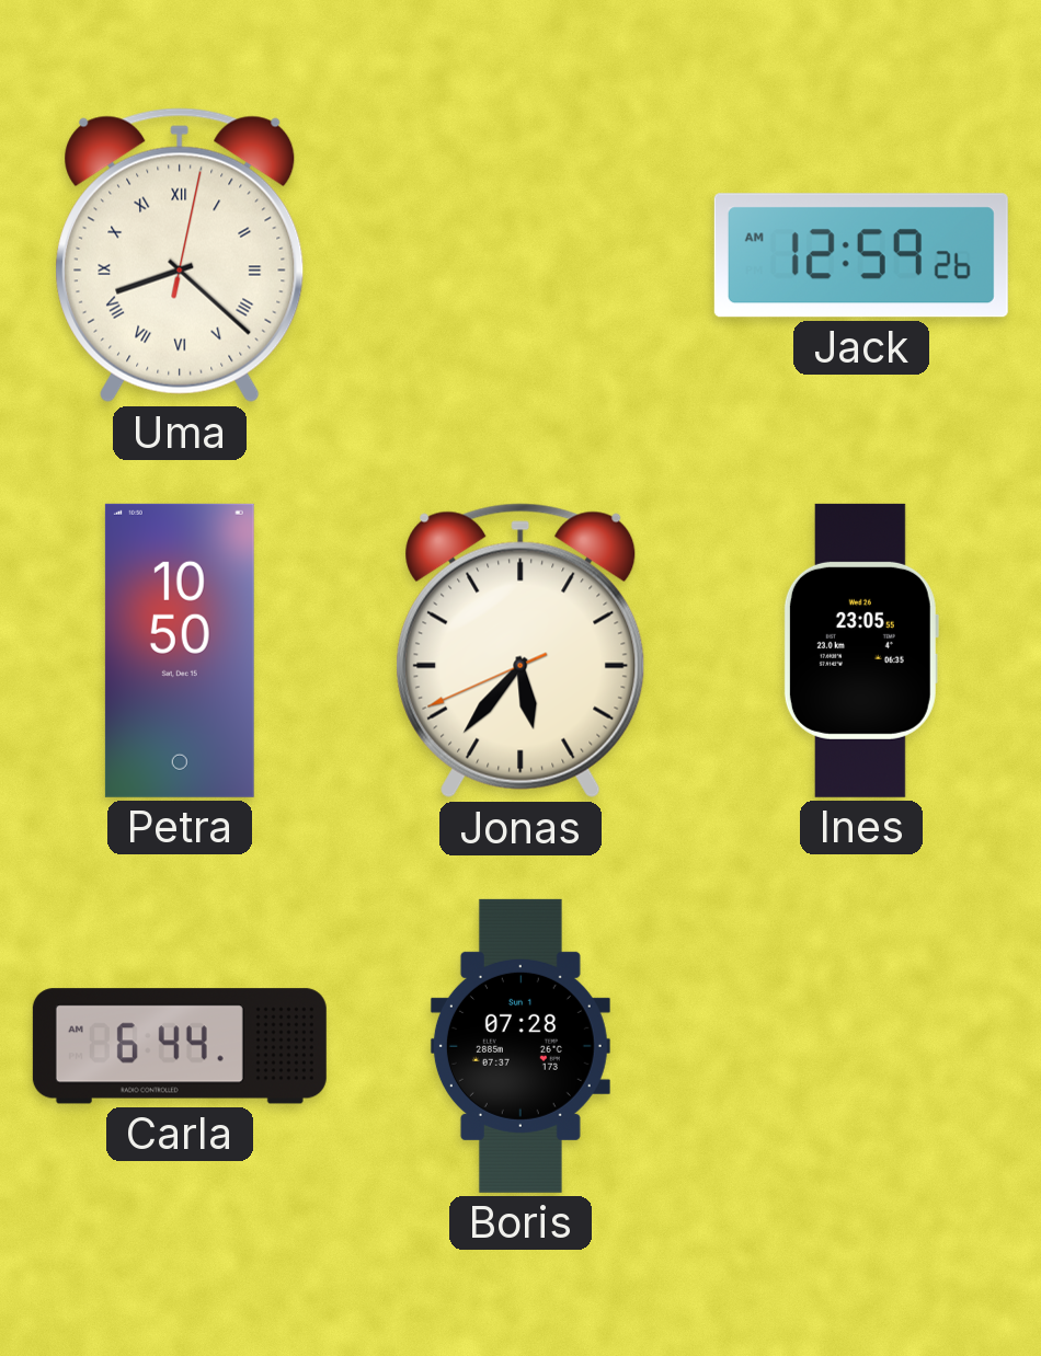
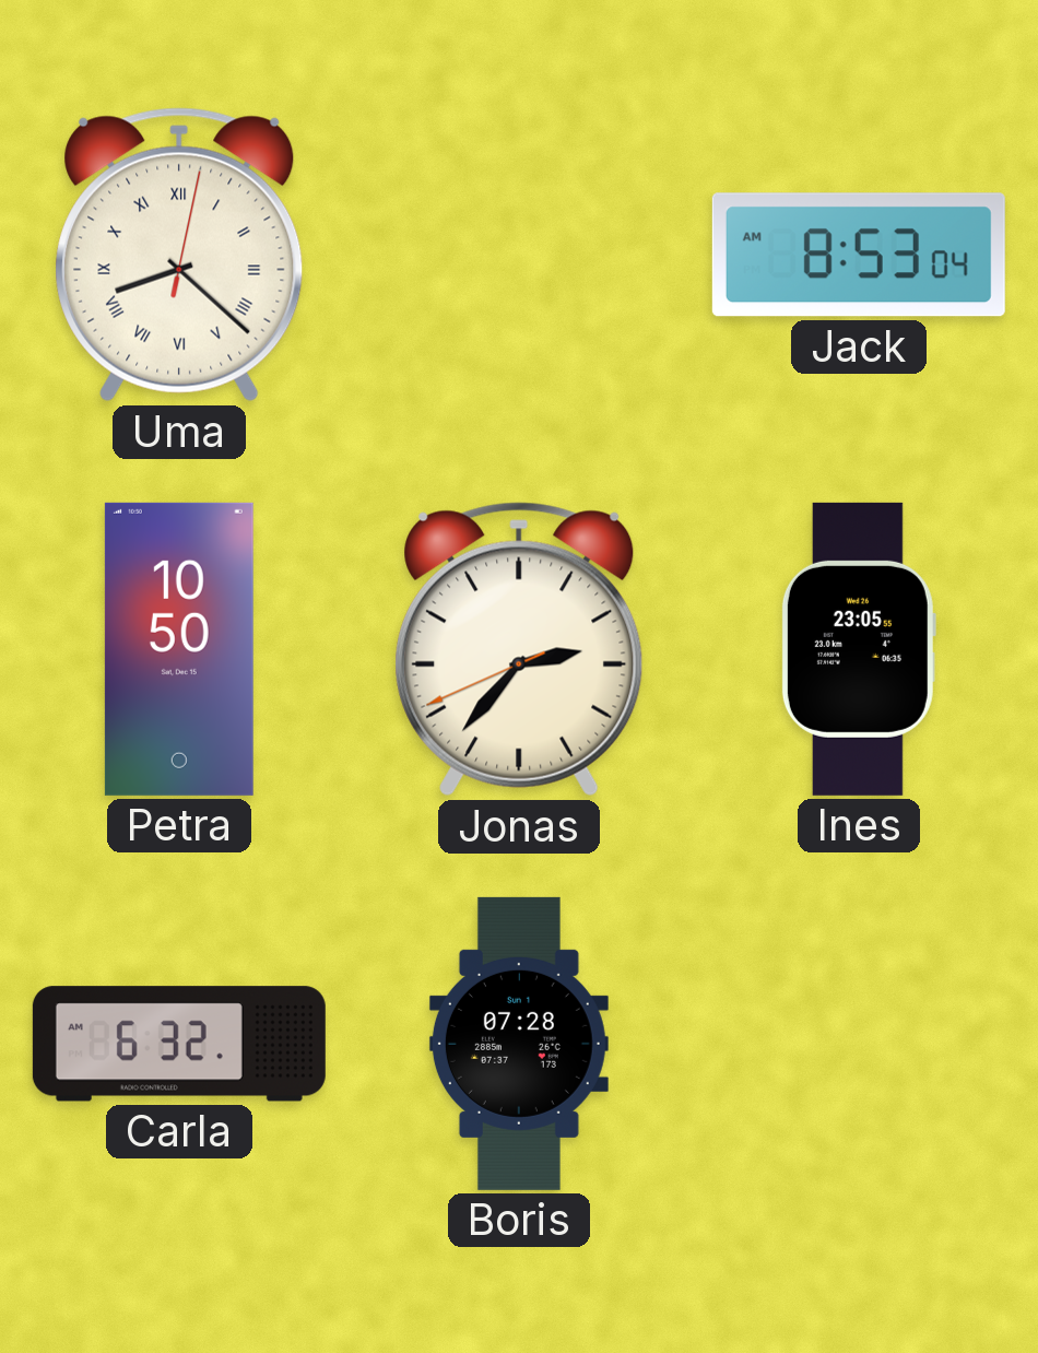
Jack: 12:59 -> 8:53
Jonas: 5:36 -> 2:36
Carla: 6:44 -> 6:32
